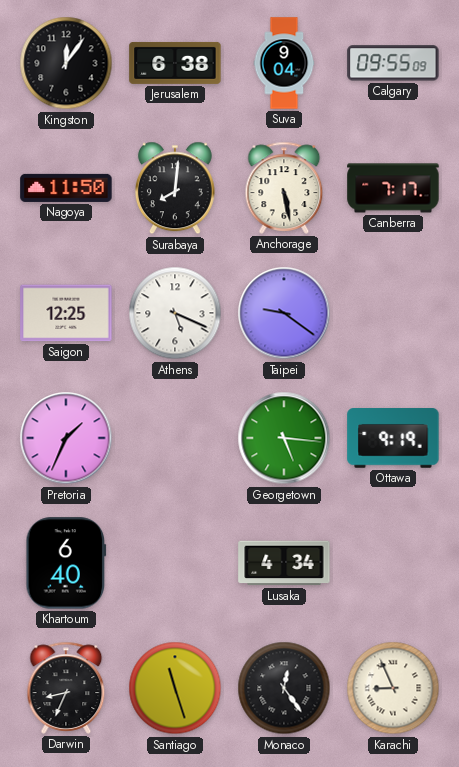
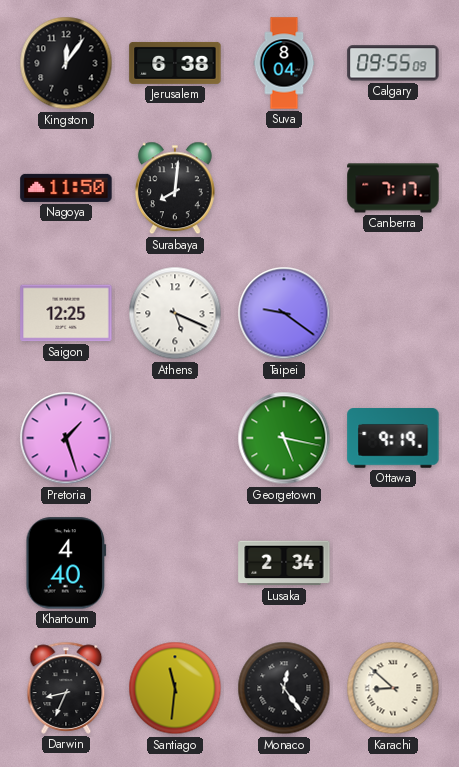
Suva: 9:04 -> 8:04
Anchorage: 5:28 -> none
Pretoria: 1:34 -> 1:27
Georgetown: 5:16 -> 5:17
Khartoum: 6:40 -> 4:40
Lusaka: 4:34 -> 2:34
Santiago: 11:27 -> 11:31
Karachi: 8:56 -> 8:52
